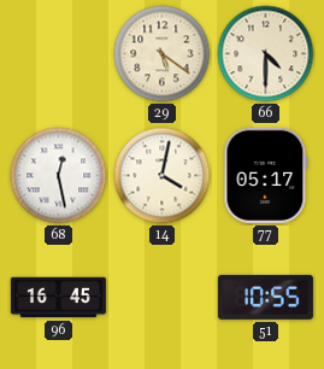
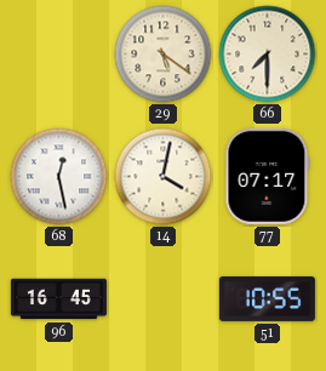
66: 4:30 -> 7:30
77: 05:17 -> 07:17
